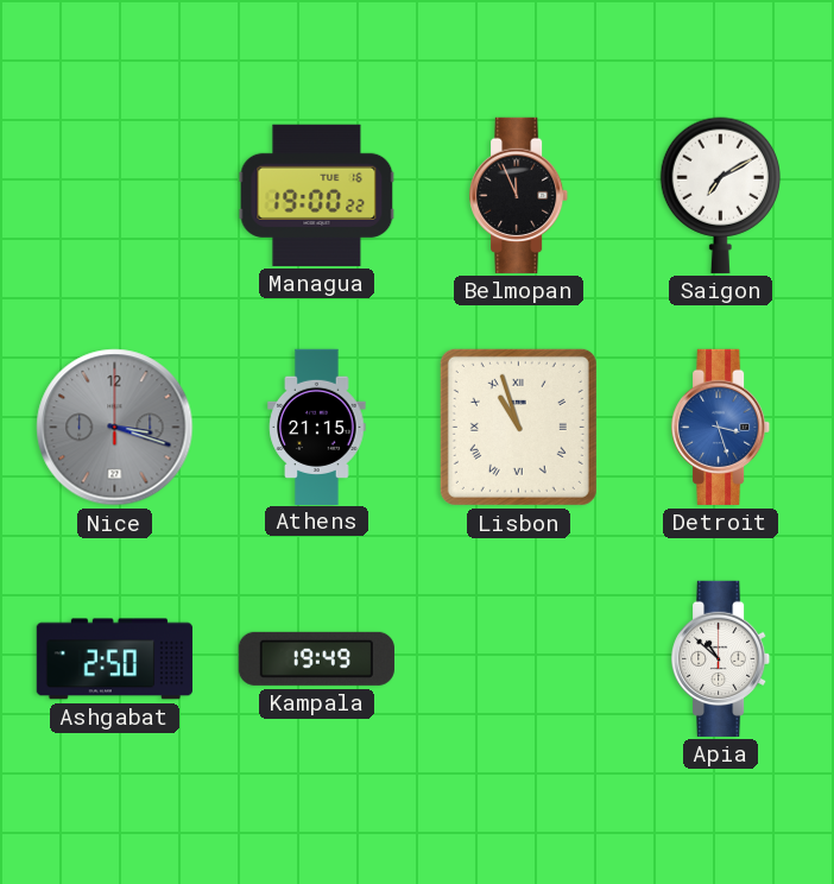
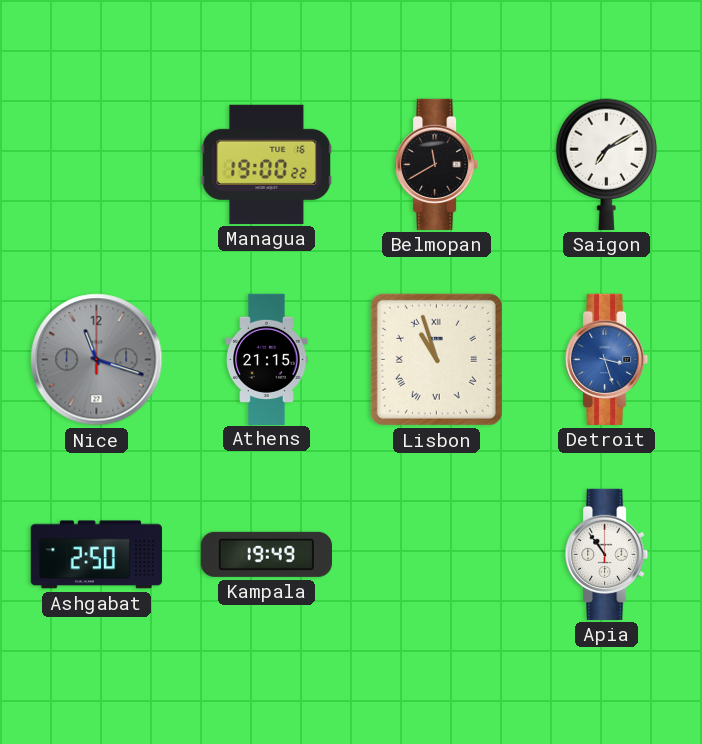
Belmopan: 11:56 -> 11:40
Nice: 3:18 -> 11:18
Apia: 10:52 -> 10:54
